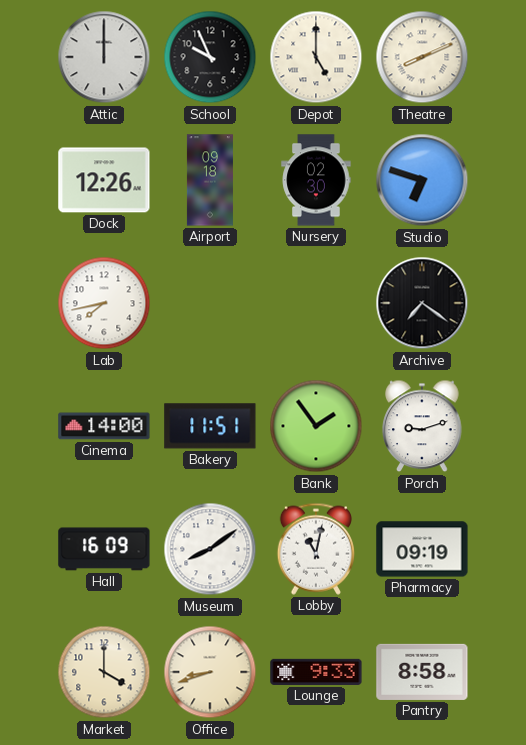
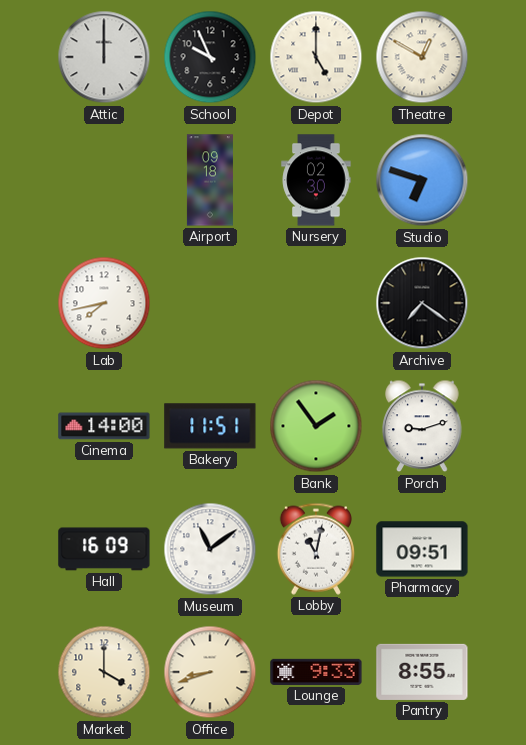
Theatre: 8:11 -> 12:50
Dock: 12:26 -> none
Museum: 8:09 -> 11:09
Pharmacy: 09:19 -> 09:51
Pantry: 8:58 -> 8:55
